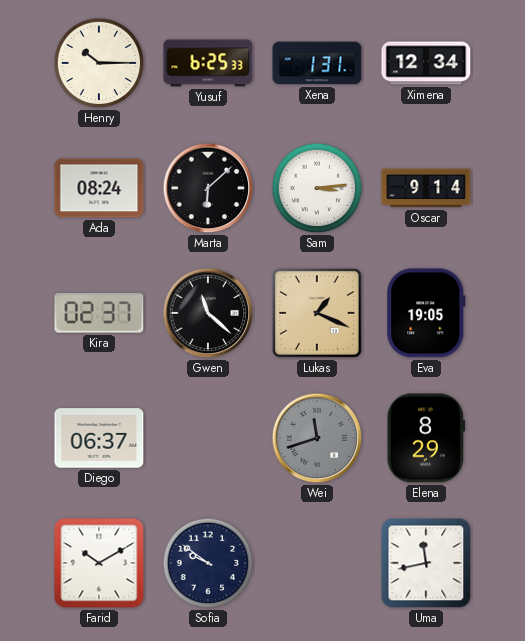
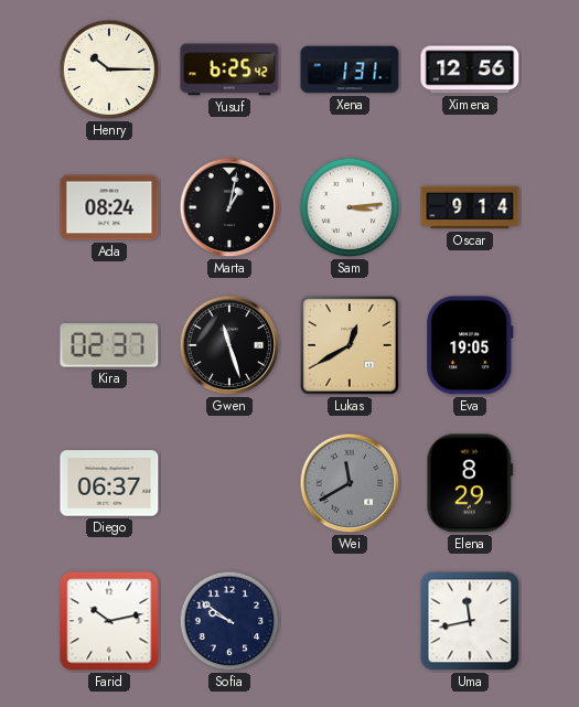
Yusuf: 6:25:33 -> 6:25:42
Ximena: 12:34 -> 12:56
Marta: 6:08 -> 1:02
Gwen: 11:22 -> 11:27
Lukas: 1:19 -> 12:40
Wei: 11:42 -> 11:40
Farid: 10:10 -> 10:13
